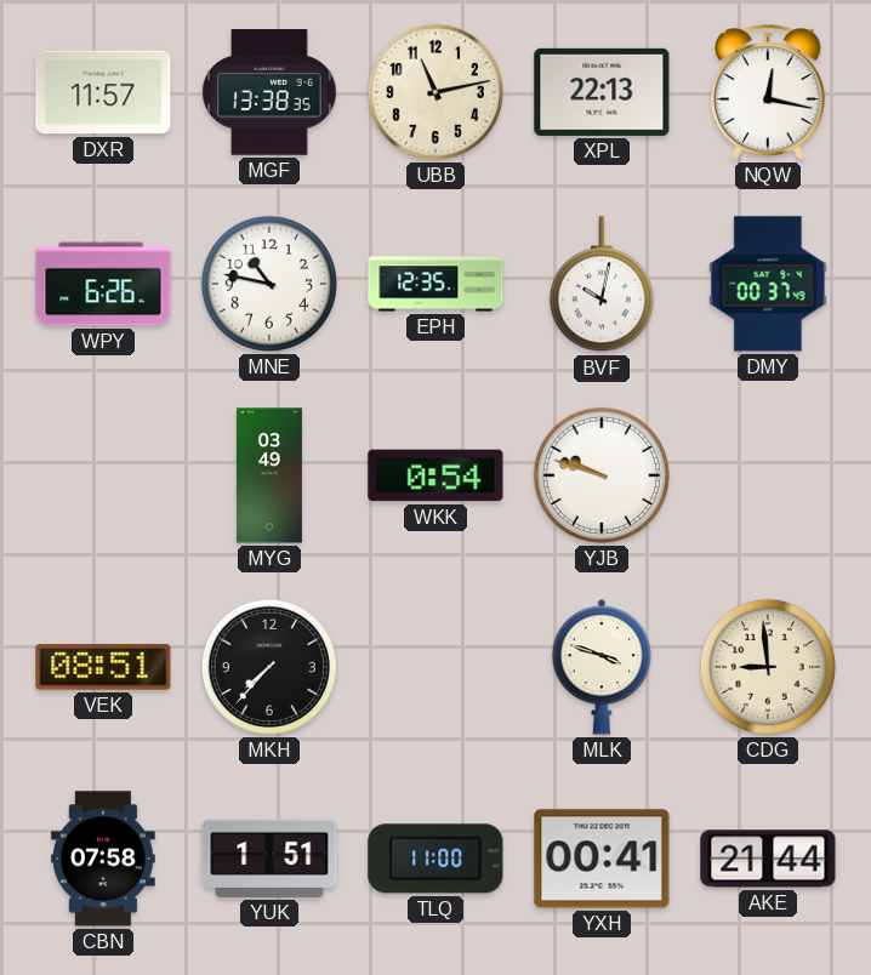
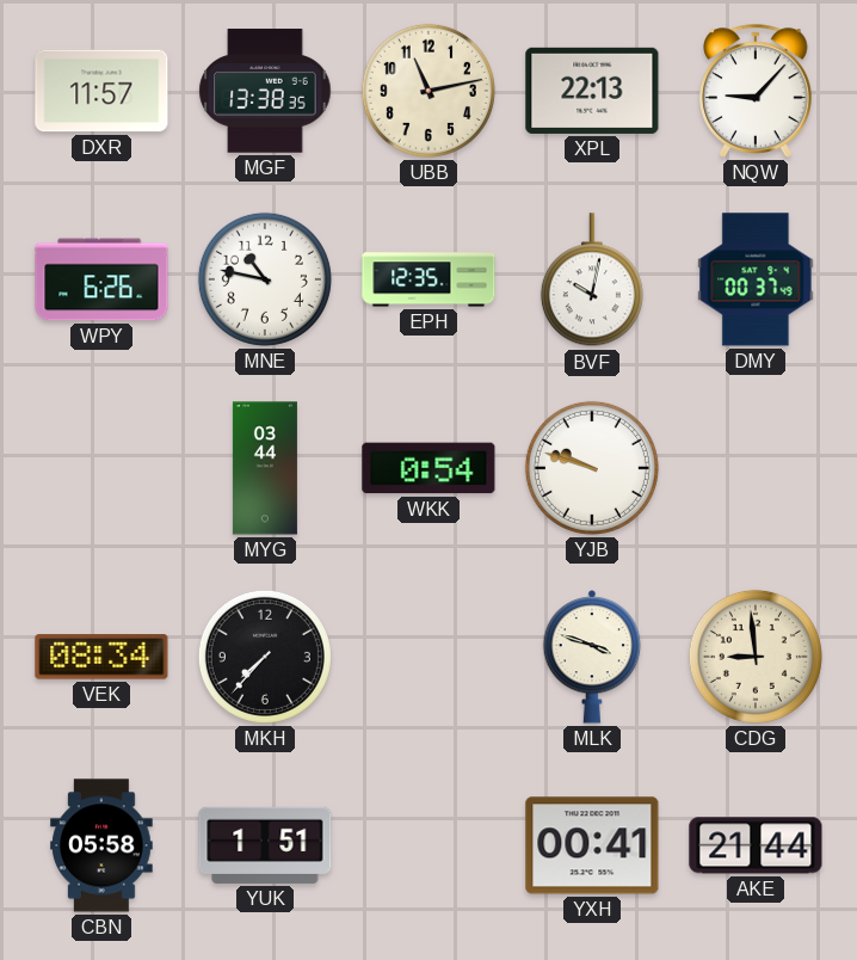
NQW: 12:17 -> 9:07
MYG: 03:49 -> 03:44
VEK: 08:51 -> 08:34
CBN: 07:58 -> 05:58
TLQ: 11:00 -> none
